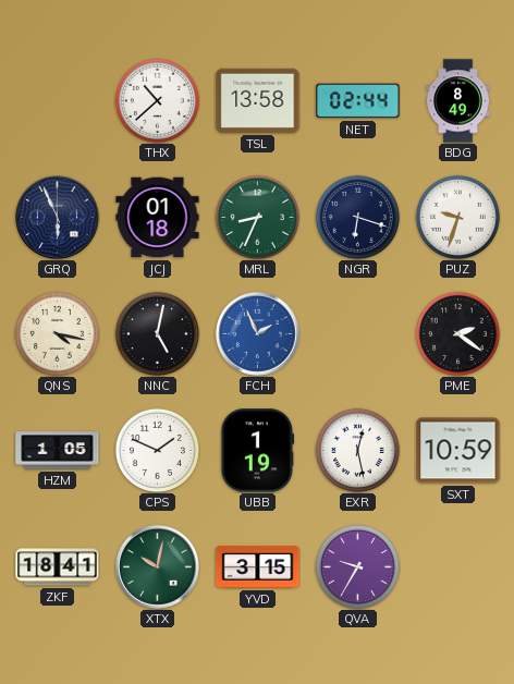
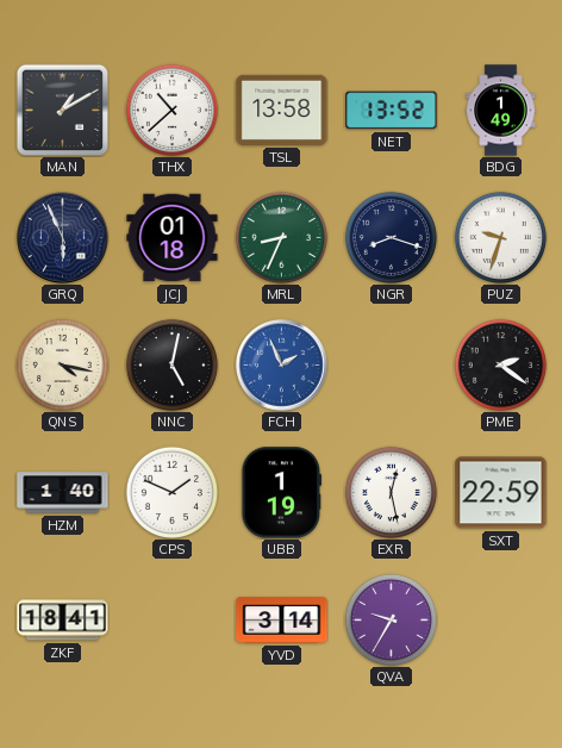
MAN: none -> 1:10
NET: 02:44 -> 13:52
BDG: 8:49 -> 1:49
NGR: 6:18 -> 8:18
HZM: 1:05 -> 1:40
SXT: 10:59 -> 22:59
XTX: 10:02 -> none
YVD: 3:15 -> 3:14
